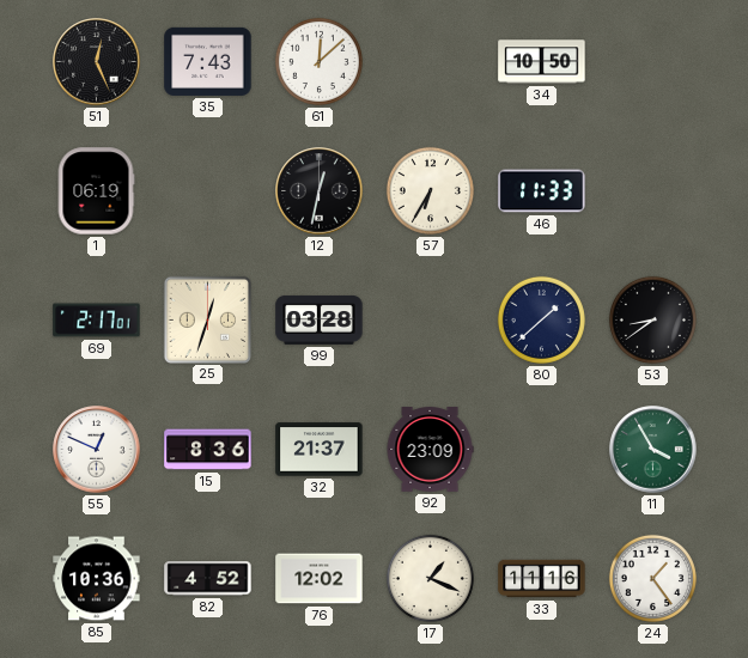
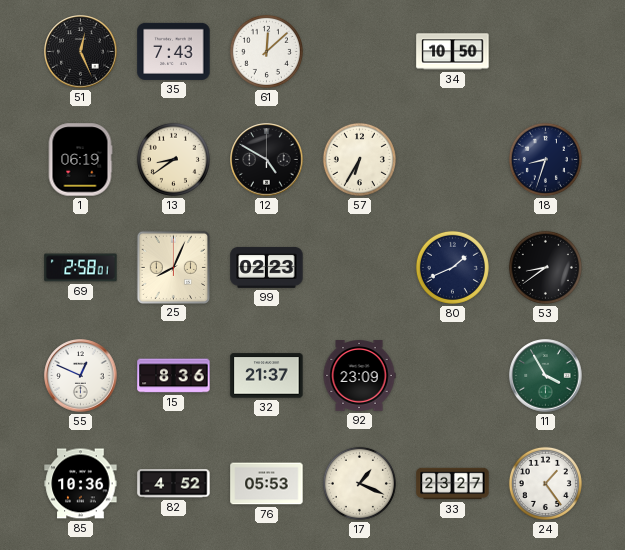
13: none -> 8:39
12: 12:32 -> 4:50
46: 11:33 -> none
18: none -> 8:33
69: 2:17 -> 2:58
25: 12:33 -> 8:04
99: 03:28 -> 02:23
80: 1:38 -> 1:41
76: 12:02 -> 05:53
33: 11:16 -> 23:27
